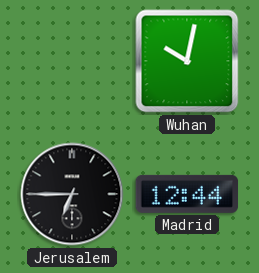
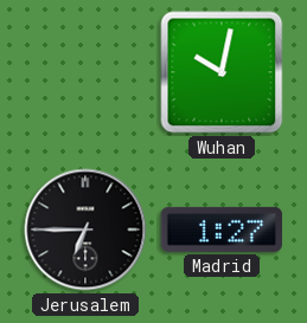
Madrid: 12:44 -> 1:27
